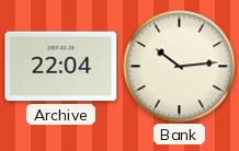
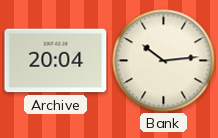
Archive: 22:04 -> 20:04
